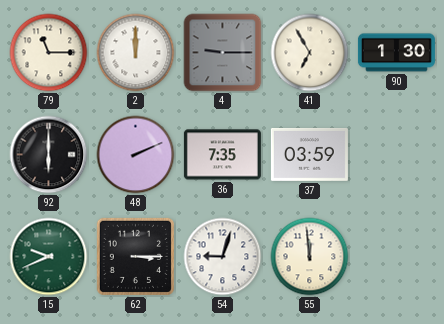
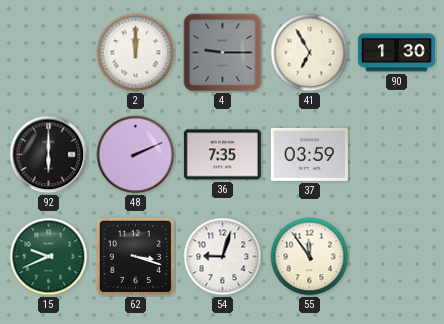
79: 11:15 -> none
62: 3:15 -> 3:18
55: 11:59 -> 11:54
